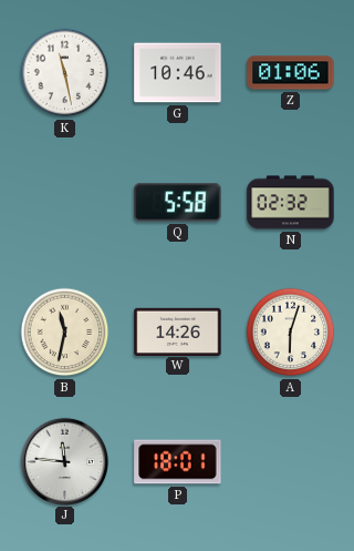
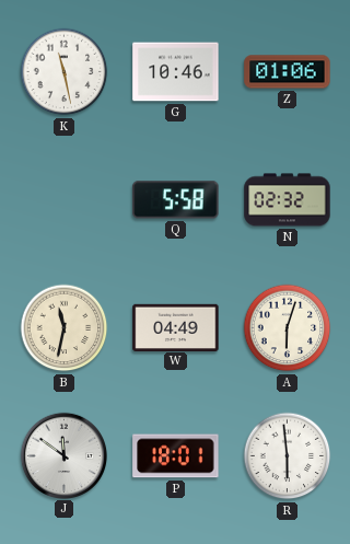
W: 14:26 -> 04:49
J: 11:46 -> 11:51
R: none -> 5:59
